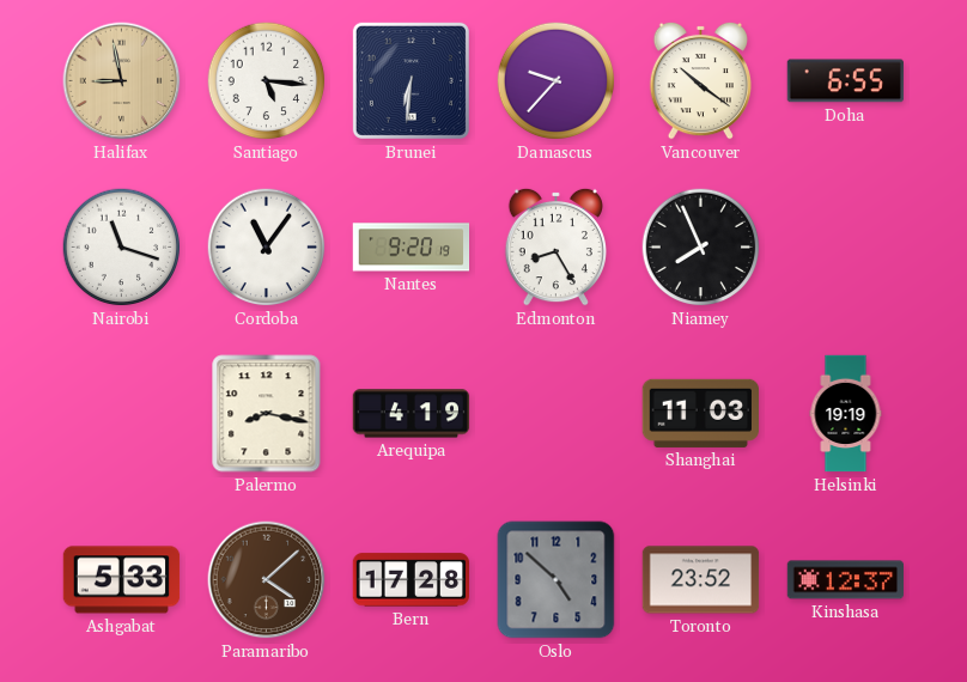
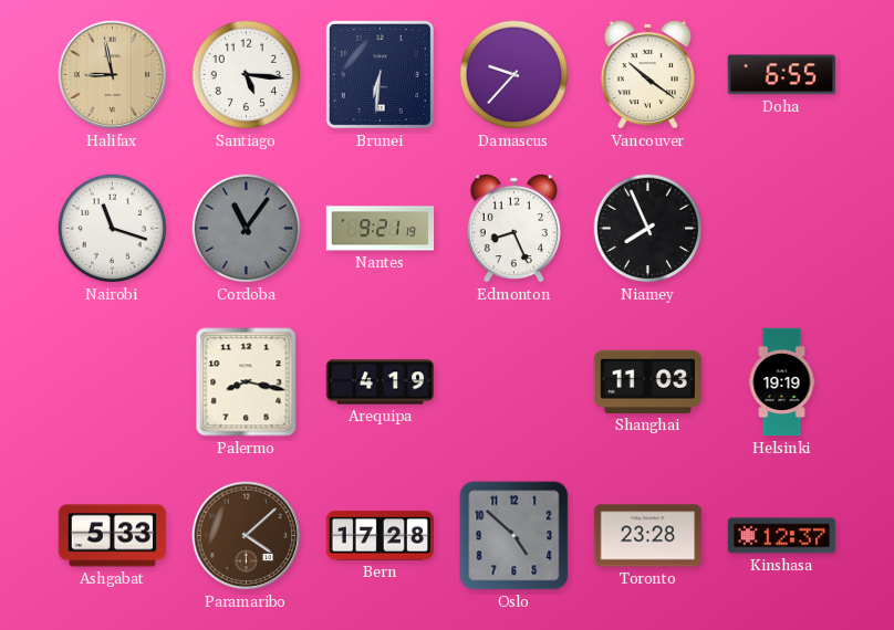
Cordoba dial: white -> grey
Nantes: 9:20 -> 9:21
Edmonton: 8:25 -> 8:26
Toronto: 23:52 -> 23:28
